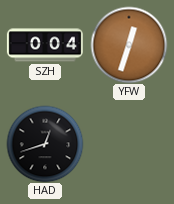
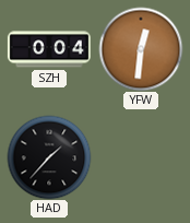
YFW: 12:33 -> 12:31
HAD: 12:42 -> 1:37
